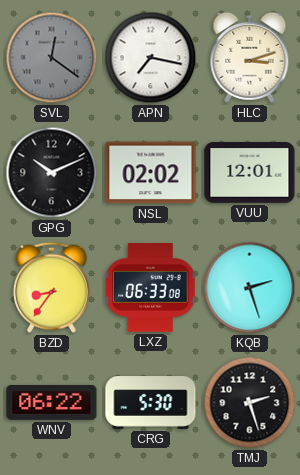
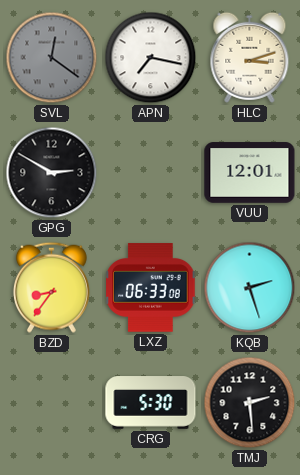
GPG: 10:11 -> 2:50
NSL: 02:02 -> none
WNV: 06:22 -> none
TMJ: 2:27 -> 2:29
